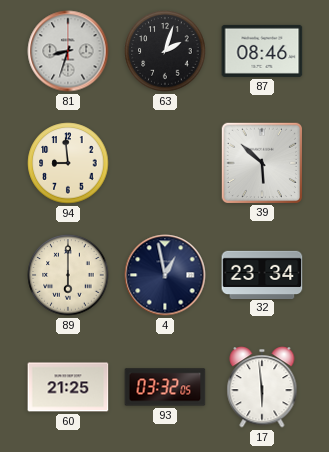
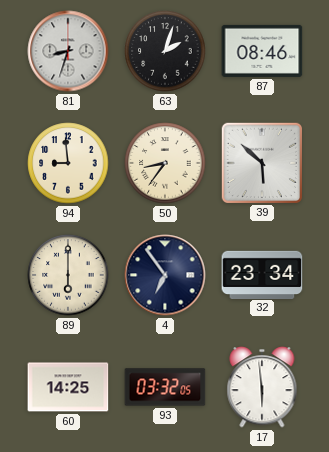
50: none -> 8:36
4: 12:58 -> 6:54
60: 21:25 -> 14:25
